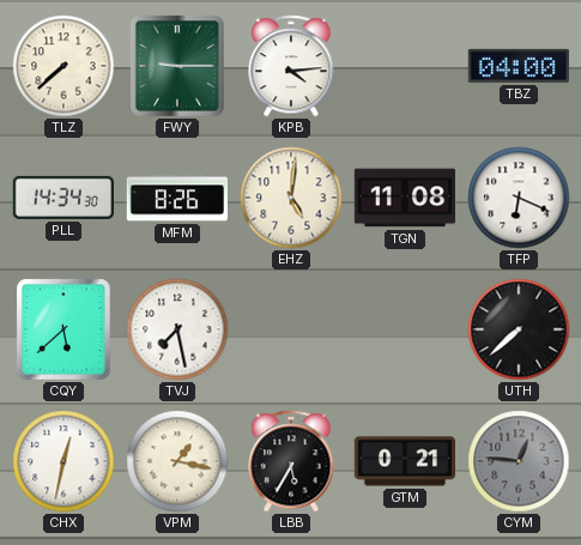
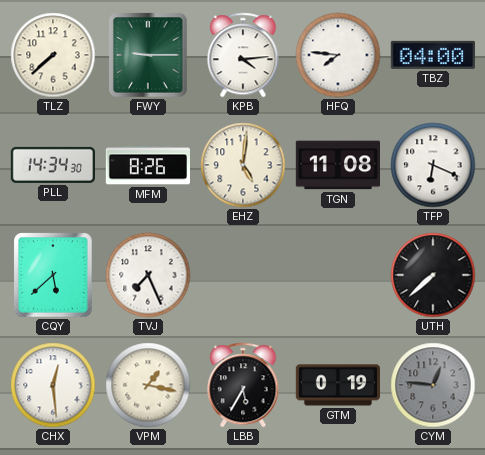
HFQ: none -> 7:46
TVJ: 7:28 -> 7:26
CHX: 12:32 -> 12:29
GTM: 0:21 -> 0:19
